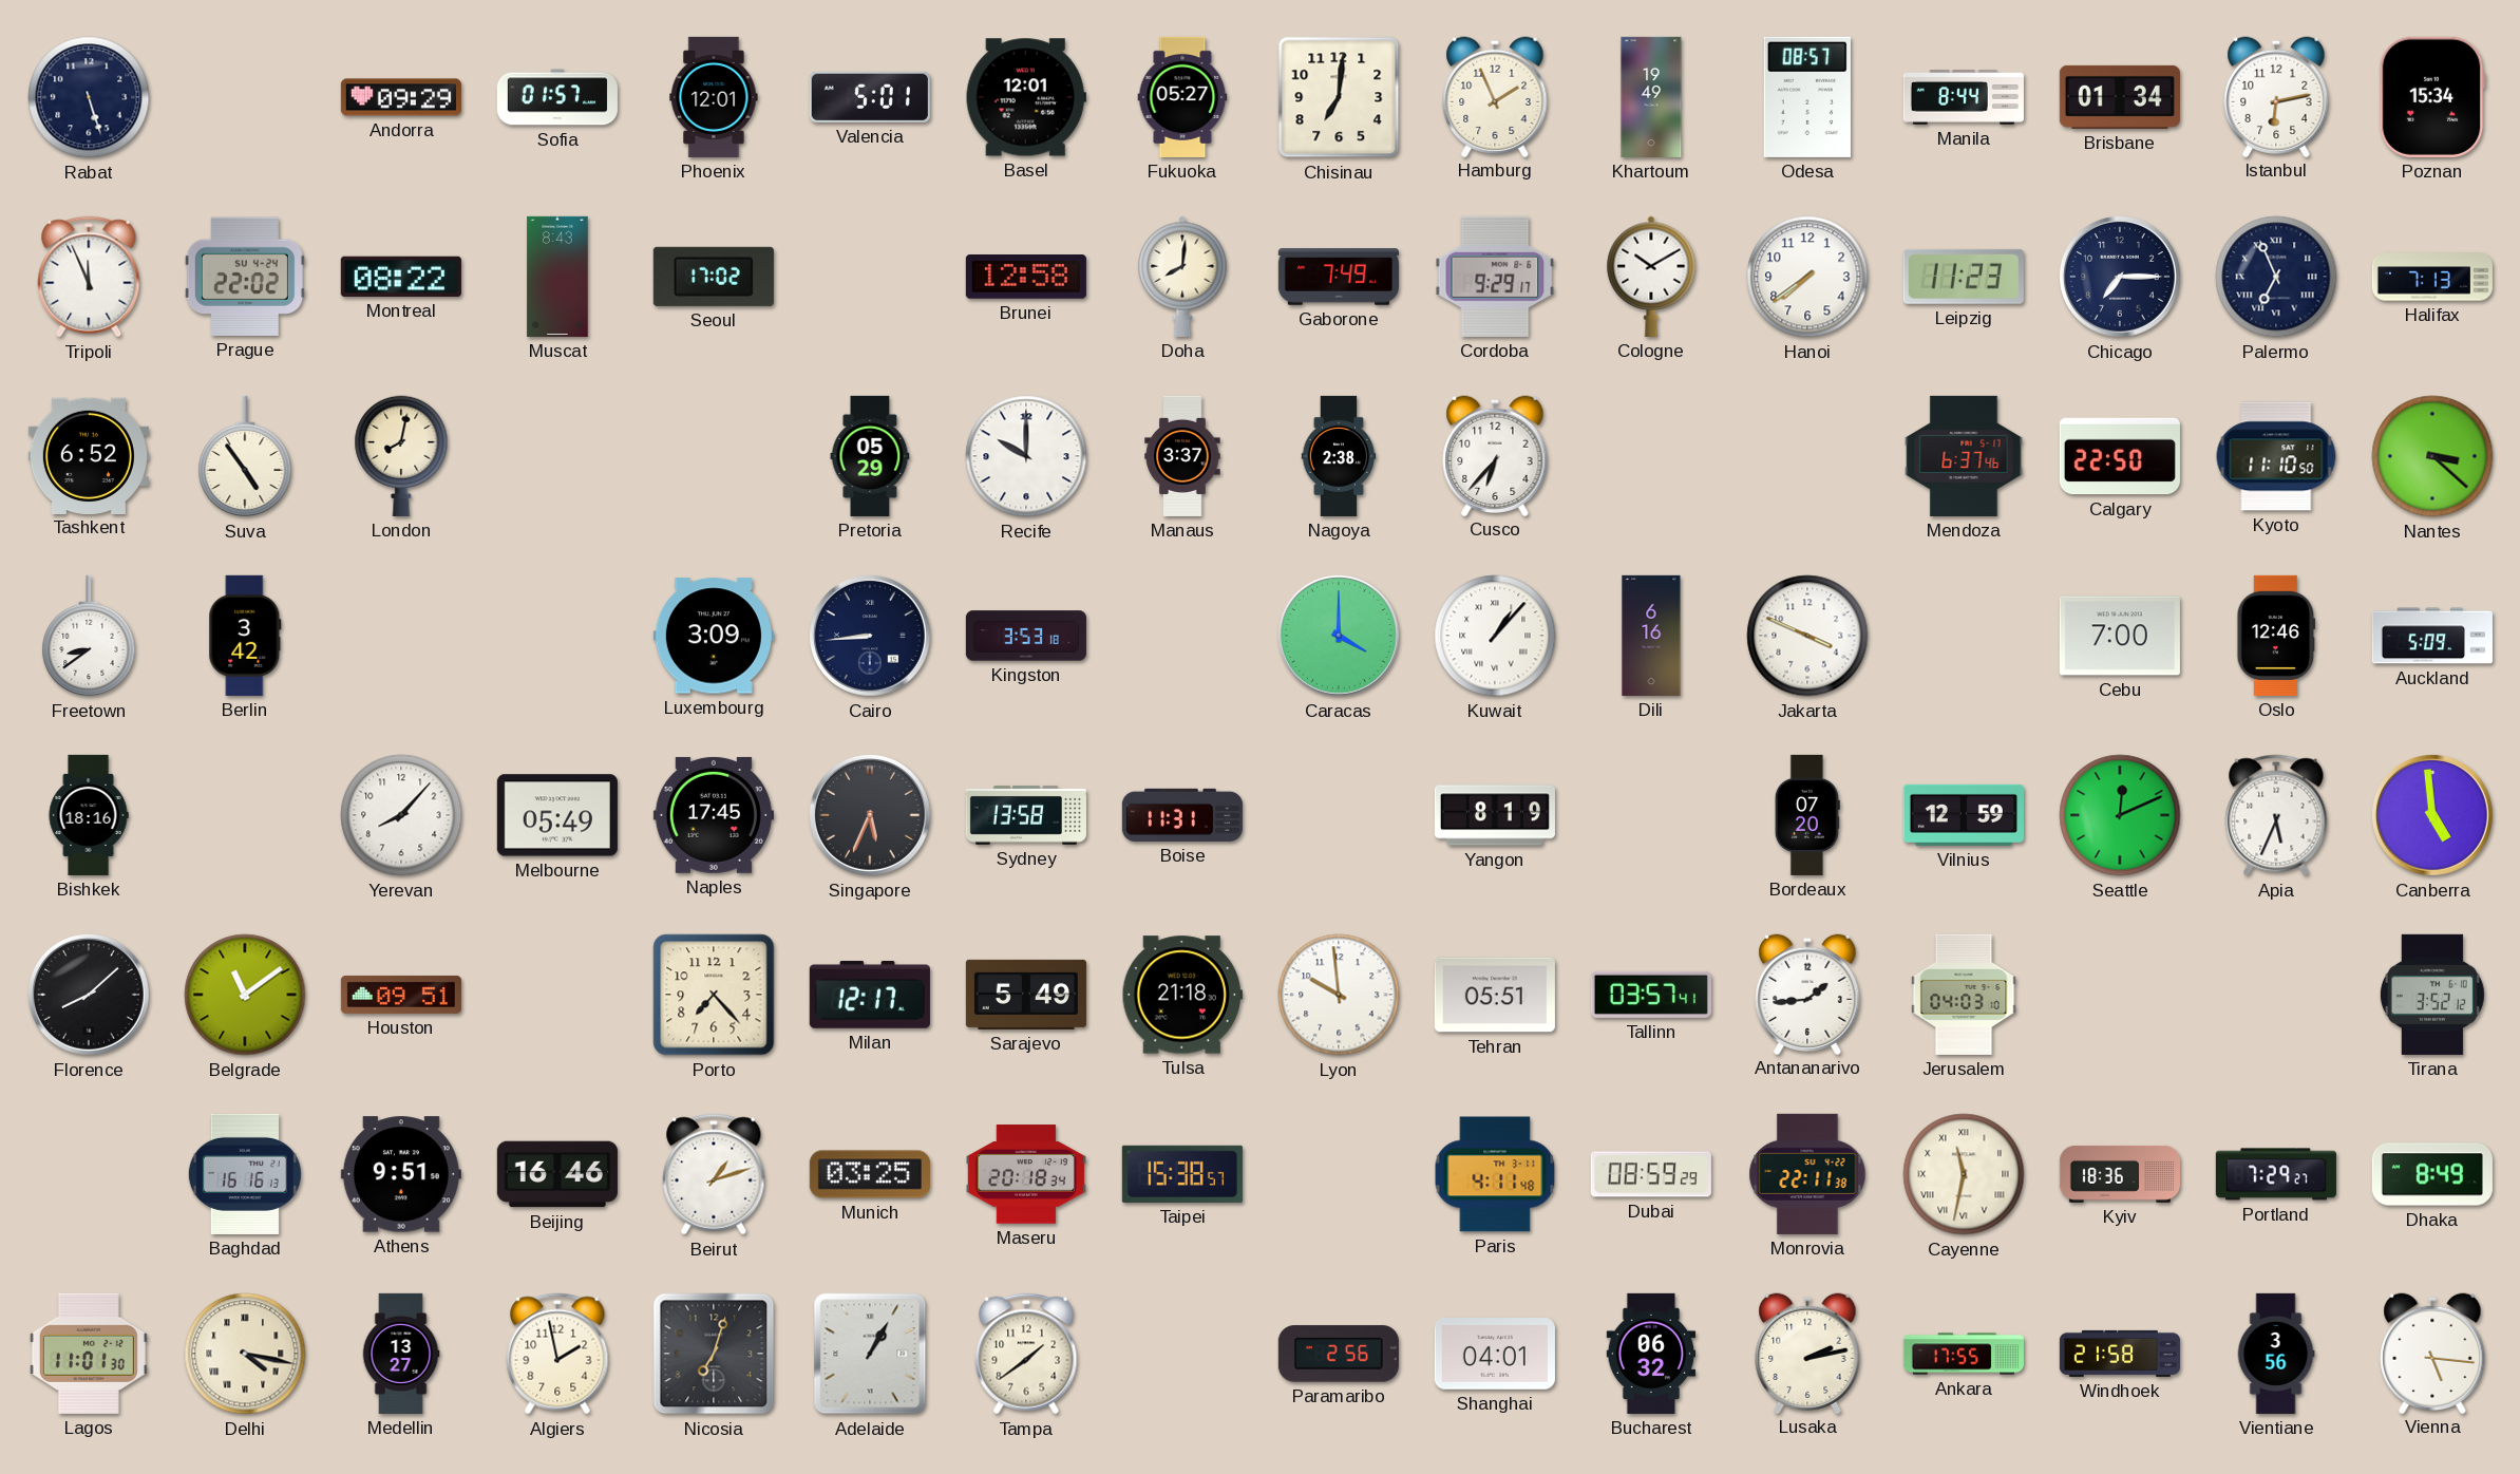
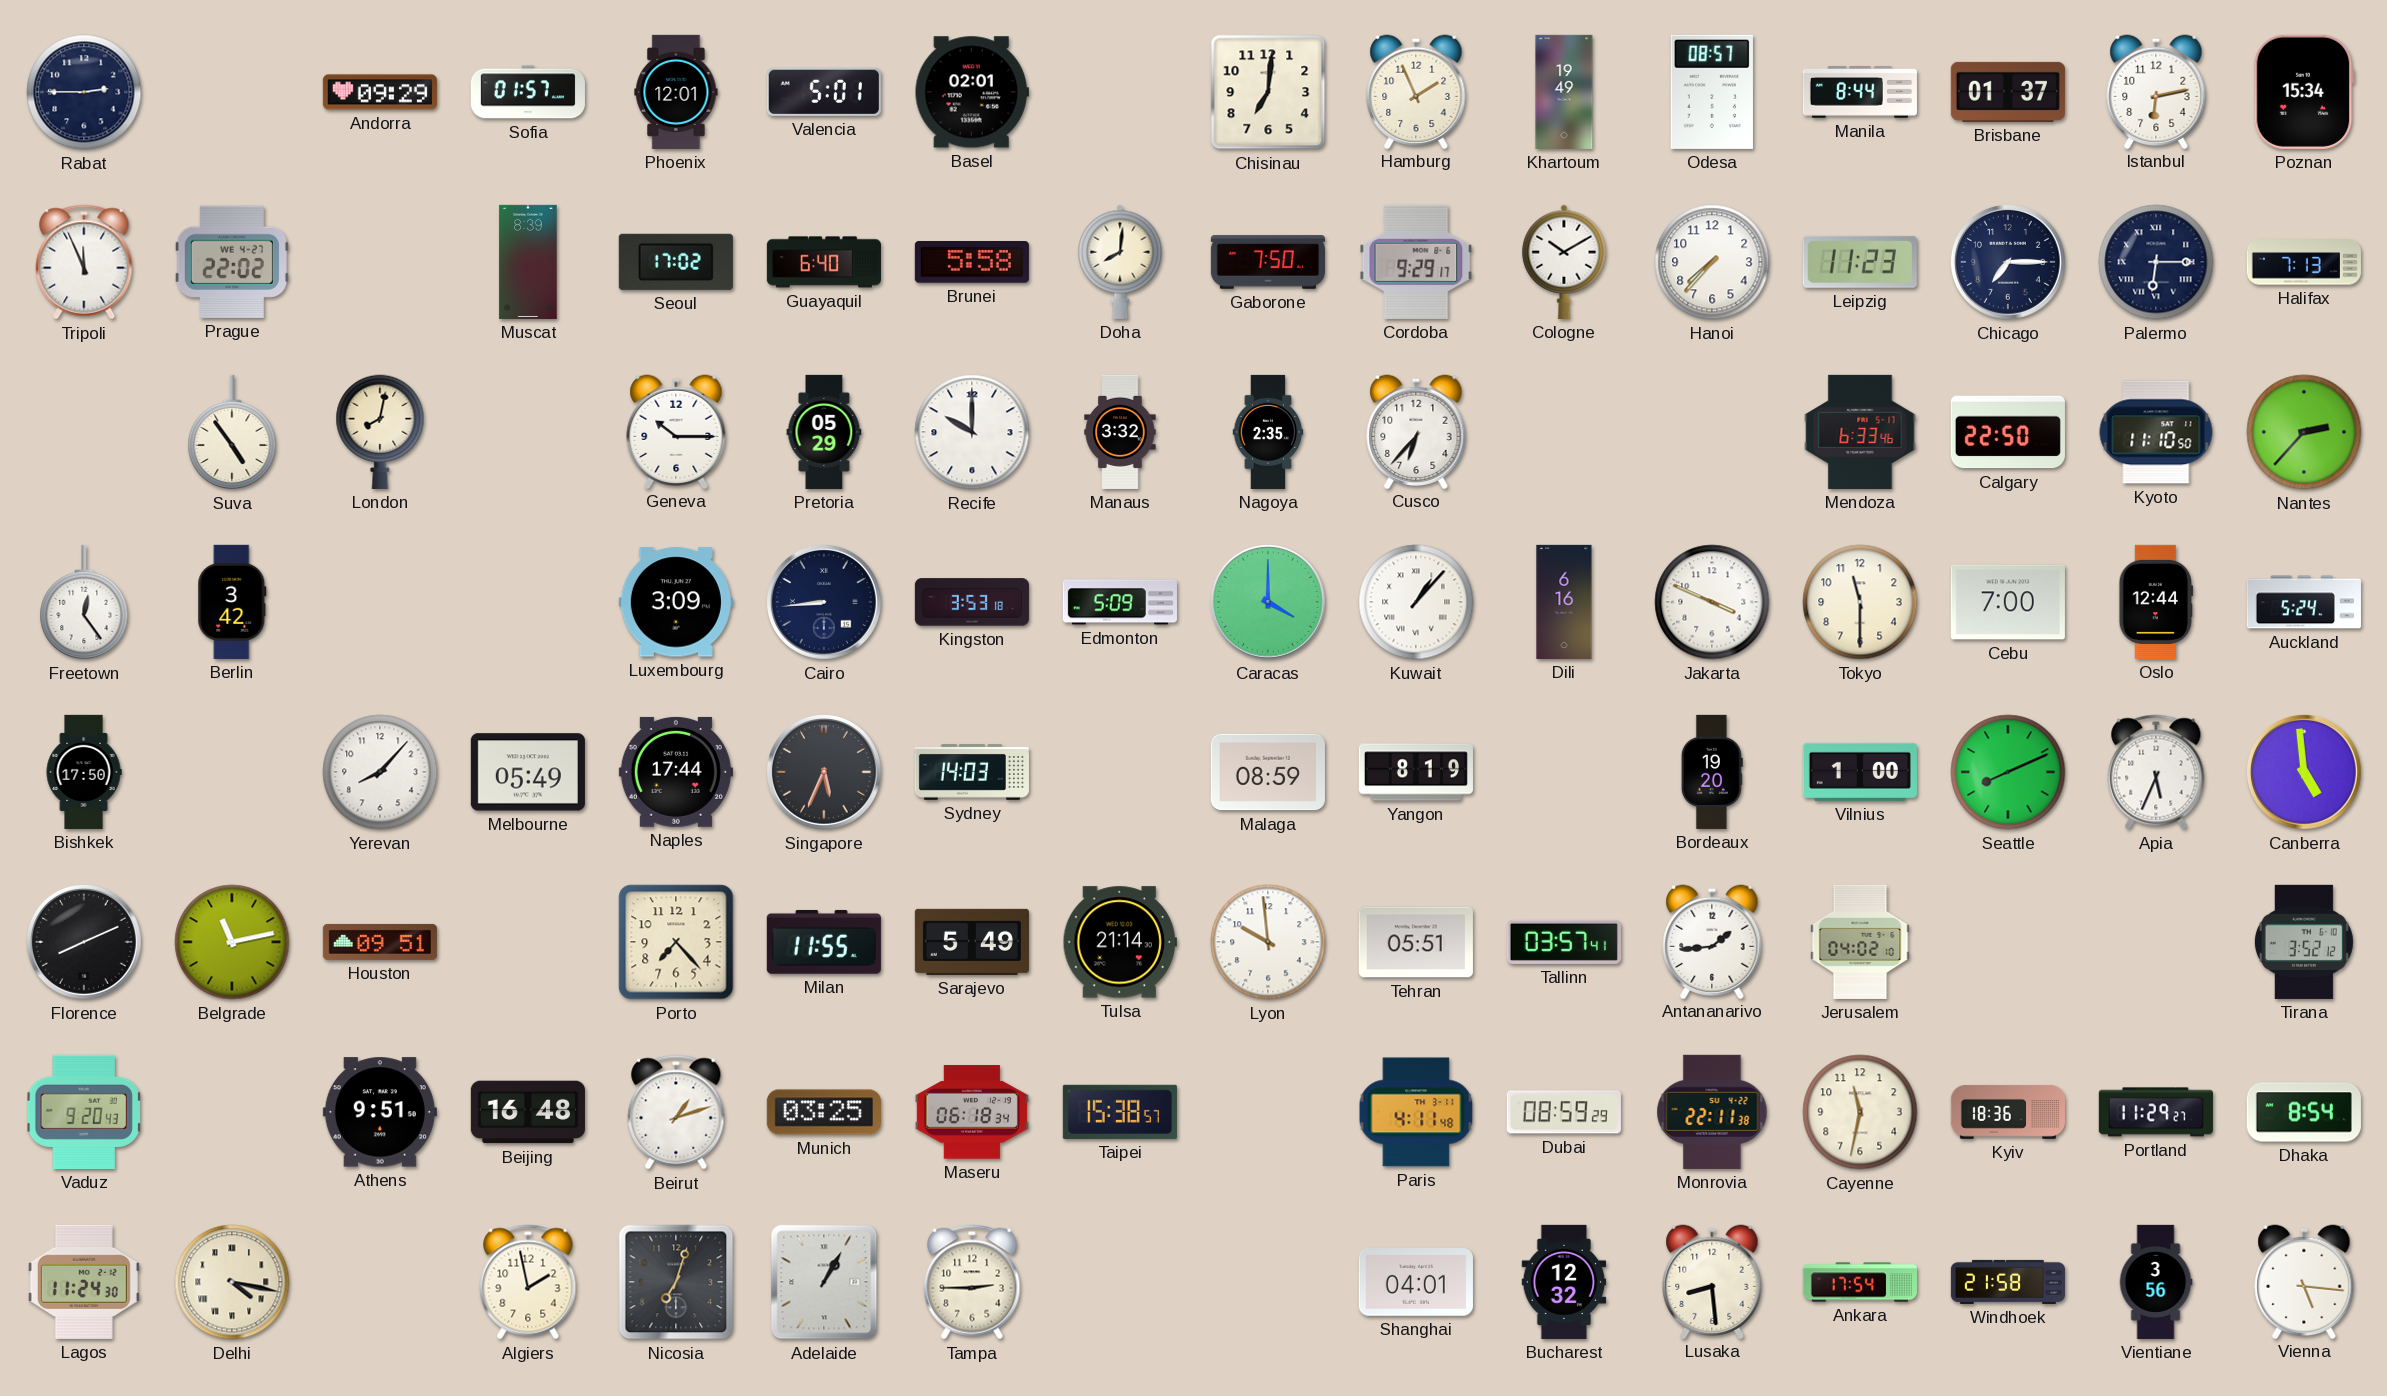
Rabat: 5:27 -> 2:45
Basel: 12:01 -> 02:01
Fukuoka: 05:27 -> none
Brisbane: 01:34 -> 01:37
Prague date: SU 4-24 -> WE 4-27
Montreal: 08:22 -> none
Muscat: 8:43 -> 8:39
Guayaquil: none -> 6:40
Brunei: 12:58 -> 5:58
Gaborone: 7:49 -> 7:50
Hanoi: 7:39 -> 7:37
Palermo: 6:56 -> 6:15
Tashkent: 6:52 -> none
Geneva: none -> 10:15
Manaus: 3:37 -> 3:32
Nagoya: 2:38 -> 2:35
Mendoza: 6:37 -> 6:33
Nantes: 3:22 -> 2:37
Freetown: 8:39 -> 12:24
Edmonton: none -> 5:09
Tokyo: none -> 11:30
Oslo: 12:46 -> 12:44
Auckland: 5:09 -> 5:24
Bishkek: 18:16 -> 17:50
Naples: 17:45 -> 17:44
Sydney: 13:58 -> 14:03
Boise: 11:31 -> none
Malaga: none -> 08:59
Bordeaux: 07:20 -> 19:20
Vilnius: 12:59 -> 1:00
Seattle: 12:11 -> 8:11
Florence: 8:08 -> 8:11
Belgrade: 11:09 -> 11:13
Milan: 12:17 -> 11:55
Tulsa: 21:18 -> 21:14
Jerusalem: 04:03 -> 04:02
Vaduz: none -> 9:20
Baghdad: 16:16 -> none
Beijing: 16:46 -> 16:48
Maseru: 20:18 -> 06:18
Cayenne numerals: Roman -> Arabic
Portland: 7:29 -> 11:29
Dhaka: 8:49 -> 8:54
Lagos: 11:01 -> 11:24
Medellin: 13:27 -> none
Tampa: 1:39 -> 2:45
Paramaribo: 2:56 -> none
Bucharest: 06:32 -> 12:32
Lusaka: 2:13 -> 8:29
Ankara: 17:55 -> 17:54
